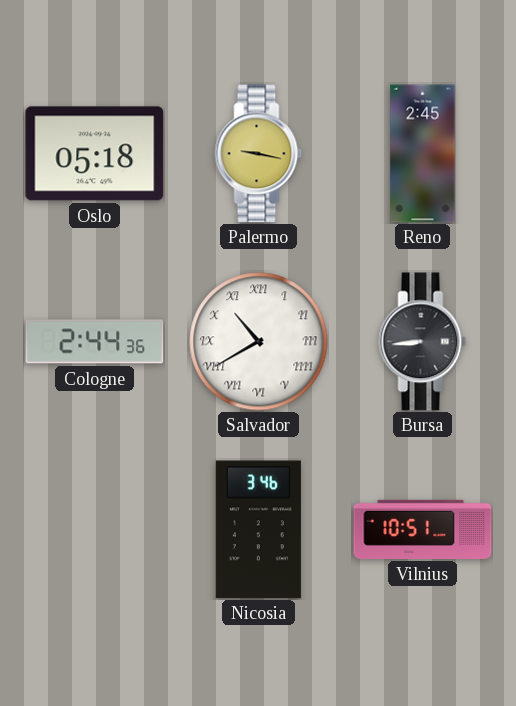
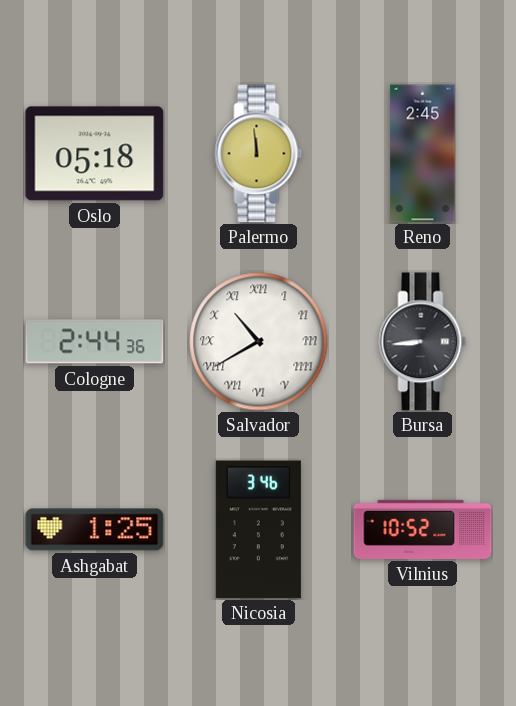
Palermo: 9:17 -> 11:59
Ashgabat: none -> 1:25
Vilnius: 10:51 -> 10:52
